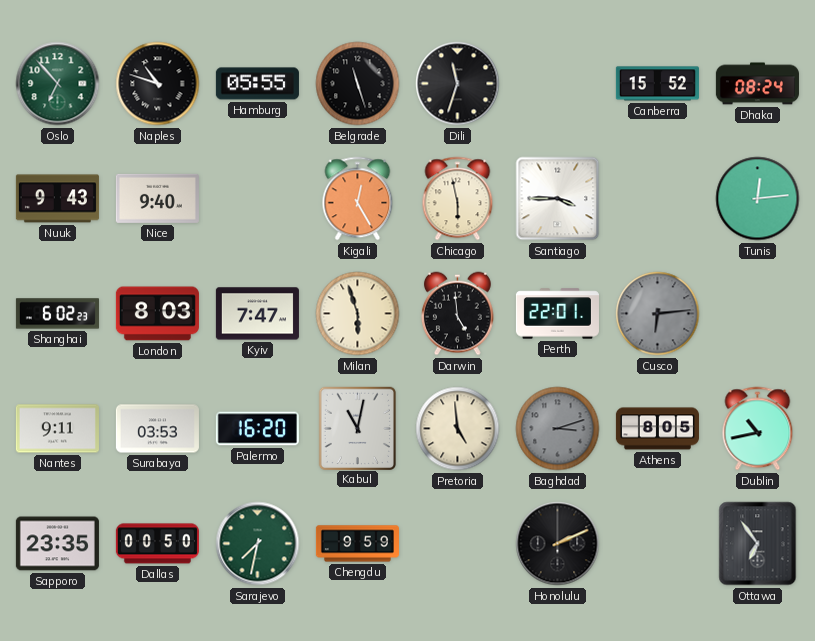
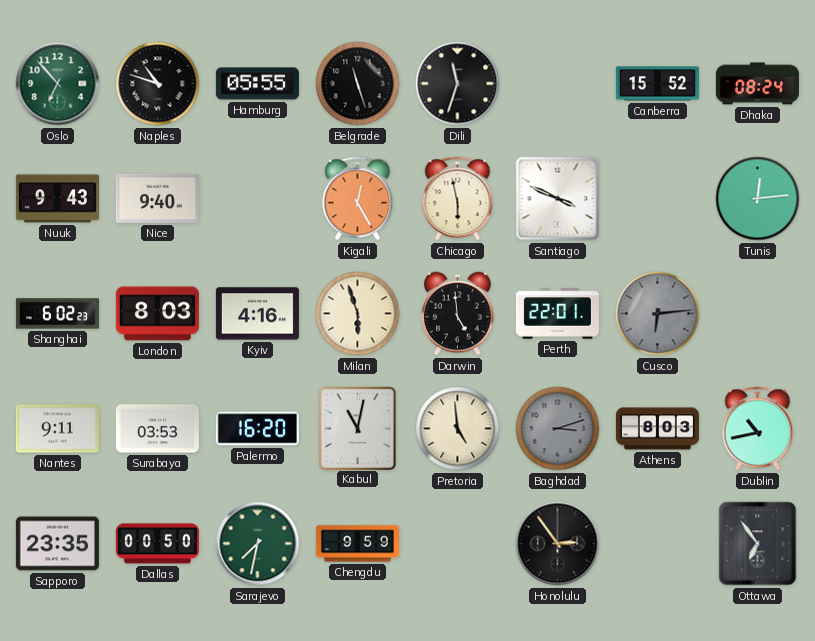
Santiago: 3:45 -> 3:49
Kyiv: 7:47 -> 4:16
Athens: 8:05 -> 8:03
Honolulu: 2:11 -> 2:54
